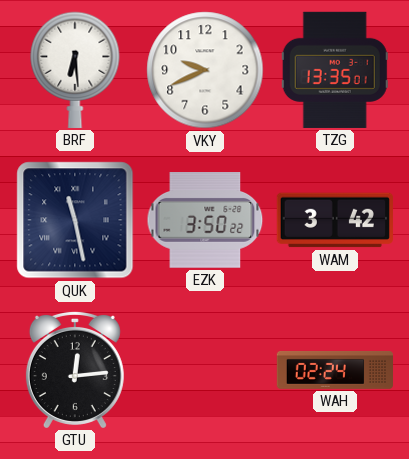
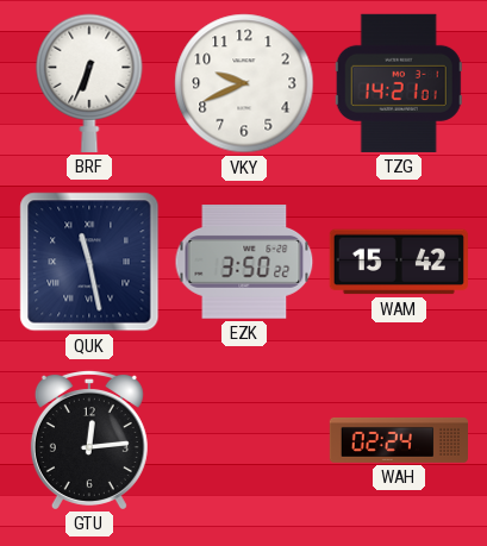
BRF: 6:29 -> 6:34
TZG: 13:35 -> 14:21
WAM: 3:42 -> 15:42
